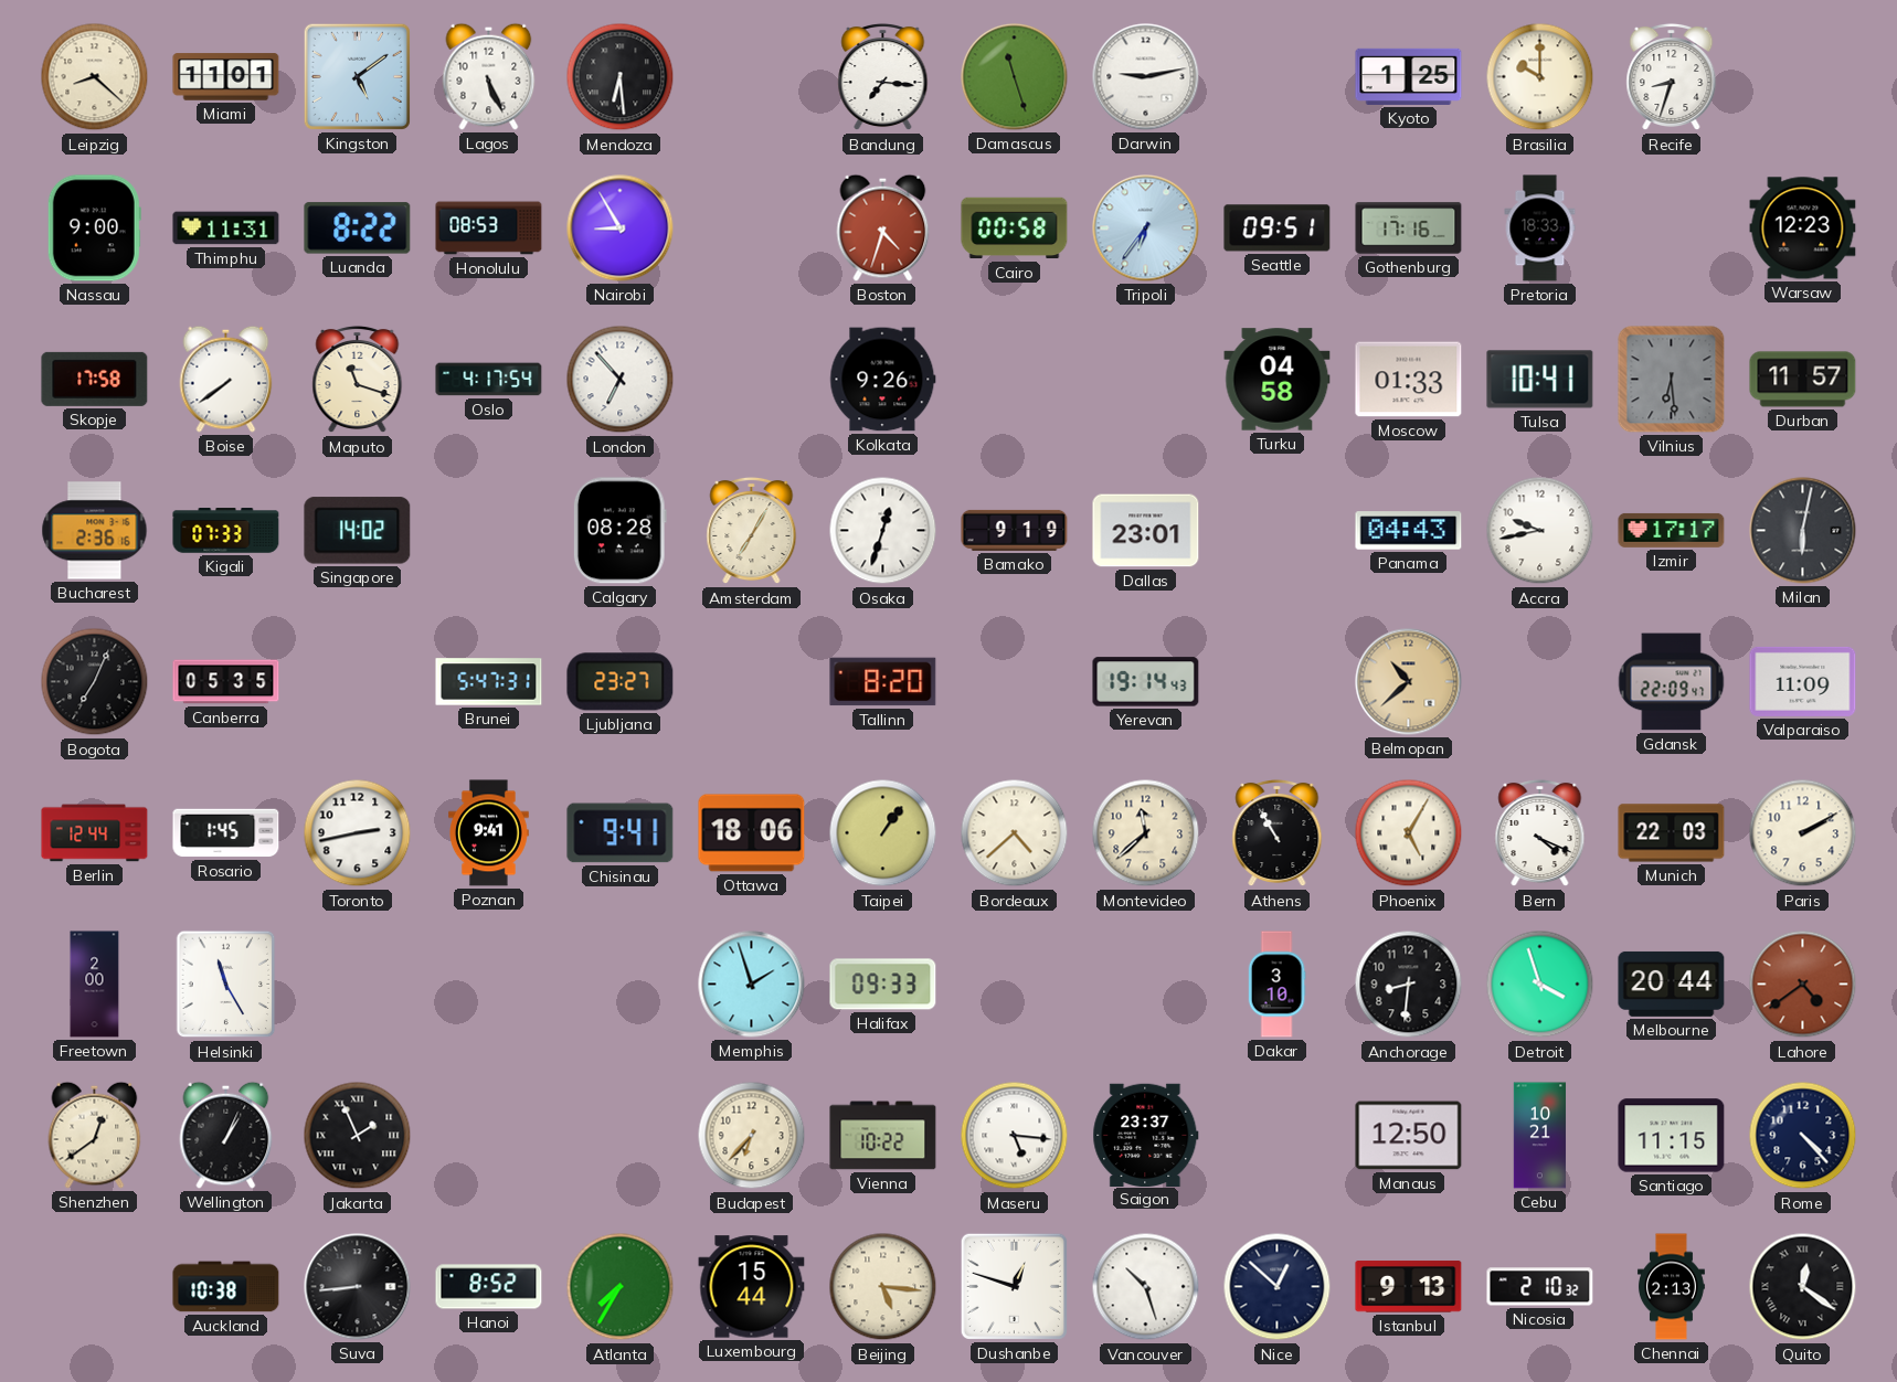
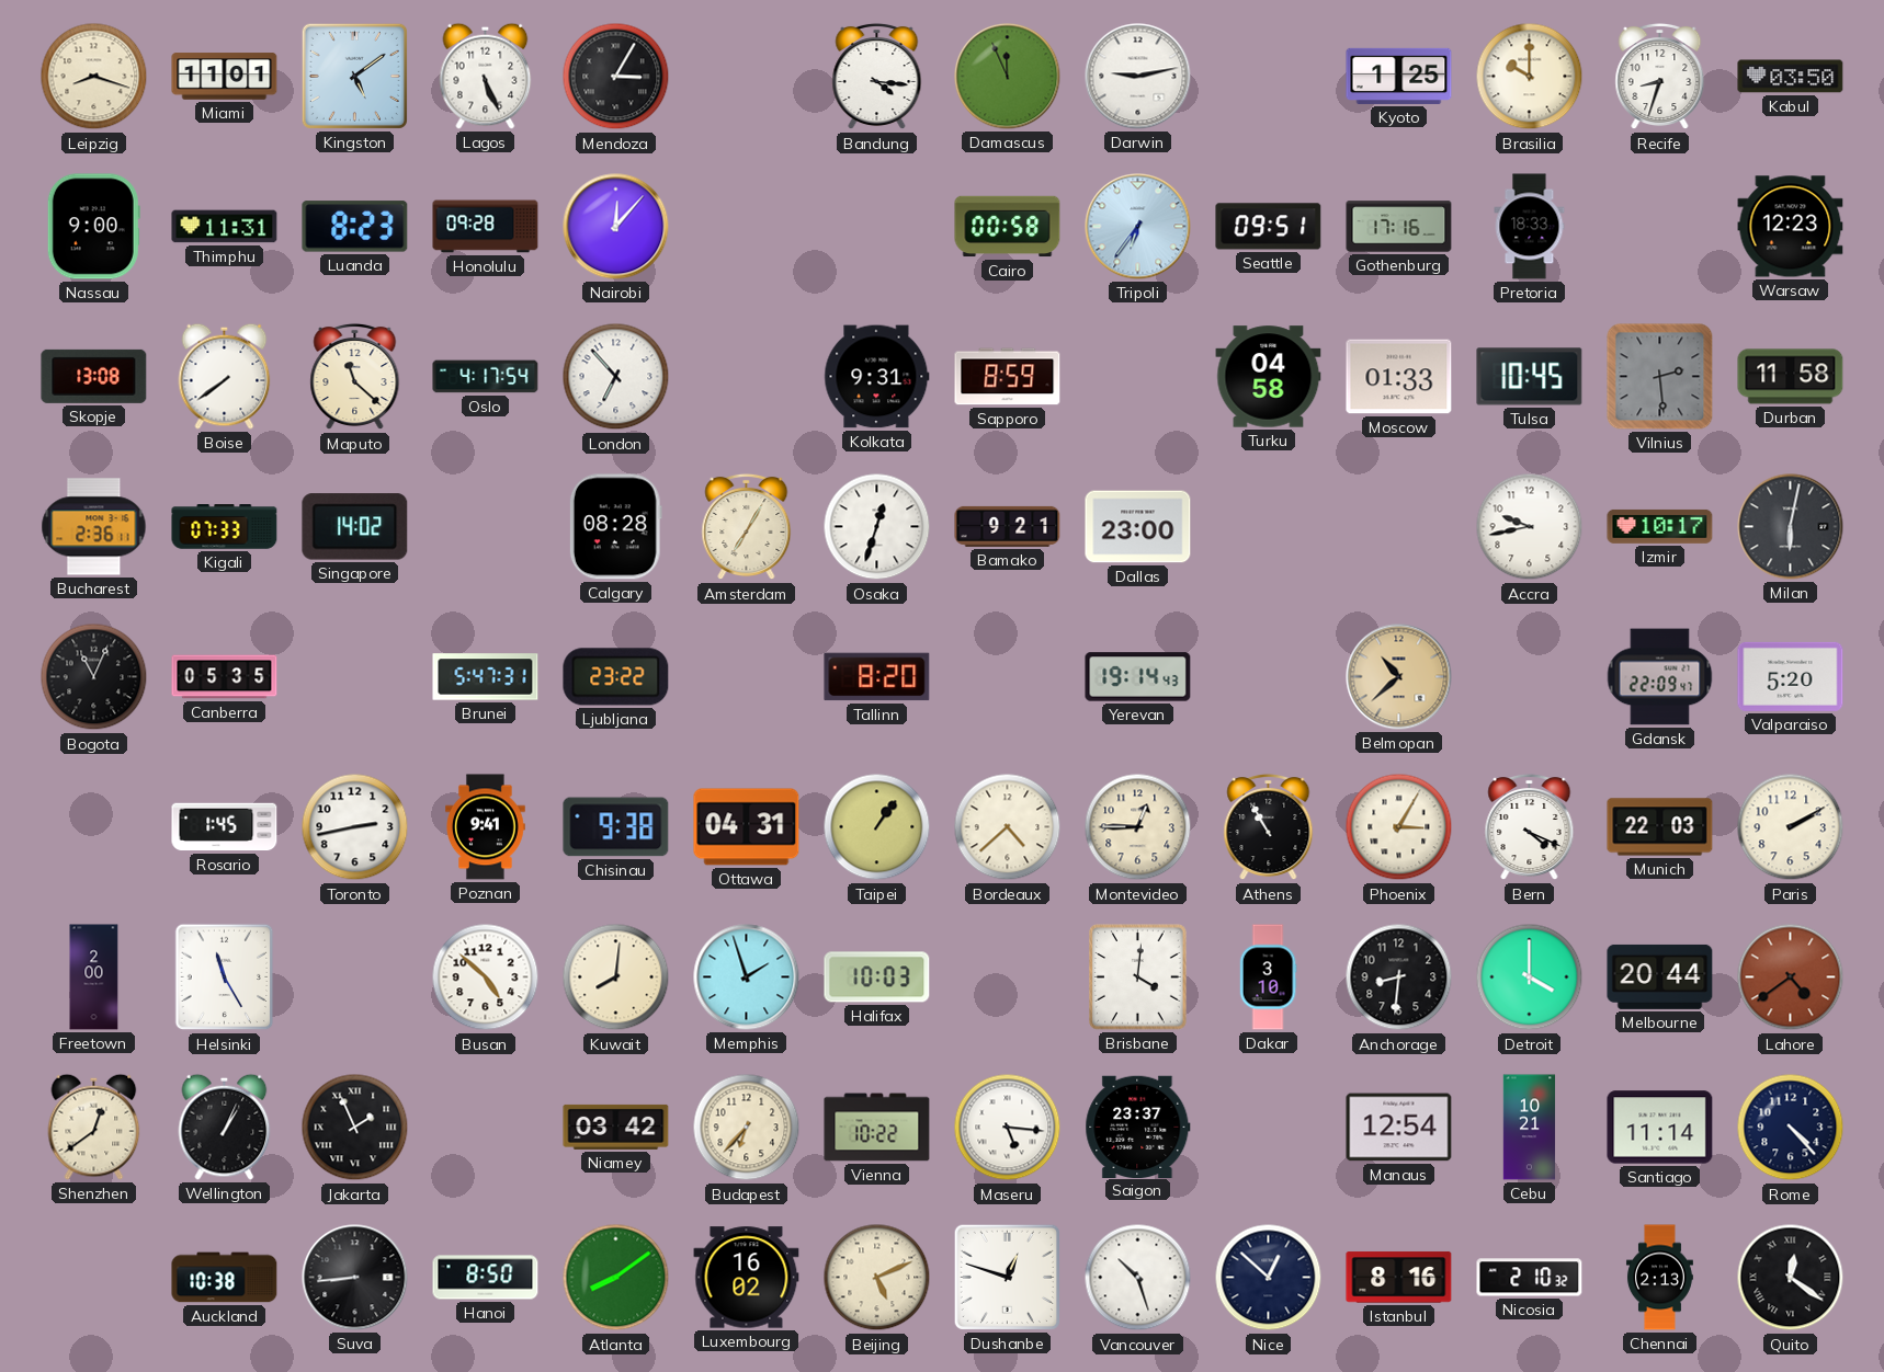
Leipzig: 8:22 -> 8:18
Mendoza: 6:29 -> 3:05
Bandung: 7:16 -> 4:16
Damascus: 11:27 -> 11:56
Kabul: none -> 03:50
Luanda: 8:22 -> 8:23
Honolulu: 08:53 -> 09:28
Nairobi: 8:55 -> 12:07
Boston: 4:33 -> none
Skopje: 17:58 -> 13:08
Maputo: 11:18 -> 11:22
Kolkata: 9:26 -> 9:31
Sapporo: none -> 8:59
Tulsa: 10:41 -> 10:45
Vilnius: 6:29 -> 2:29
Durban: 11:57 -> 11:58
Bucharest: 2:36:16 -> 2:36:11
Bamako: 9:19 -> 9:21
Dallas: 23:01 -> 23:00
Panama: 04:43 -> none
Izmir: 17:17 -> 10:17
Bogota: 7:04 -> 11:04
Ljubljana: 23:27 -> 23:22
Valparaiso: 11:09 -> 5:20
Berlin: 12:44 -> none
Chisinau: 9:41 -> 9:38
Ottawa: 18:06 -> 04:31
Montevideo: 11:38 -> 12:45
Phoenix: 5:05 -> 3:05
Busan: none -> 4:52
Kuwait: none -> 8:01
Halifax: 09:33 -> 10:03
Brisbane: none -> 4:01
Detroit: 3:57 -> 4:00
Niamey: none -> 03:42
Manaus: 12:50 -> 12:54
Santiago: 11:15 -> 11:14
Hanoi: 8:52 -> 8:50
Atlanta: 7:35 -> 8:09
Luxembourg: 15:44 -> 16:02
Beijing: 5:16 -> 5:11
Istanbul: 9:13 -> 8:16
